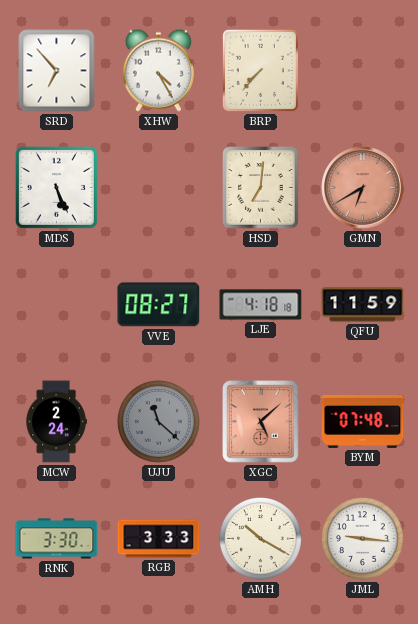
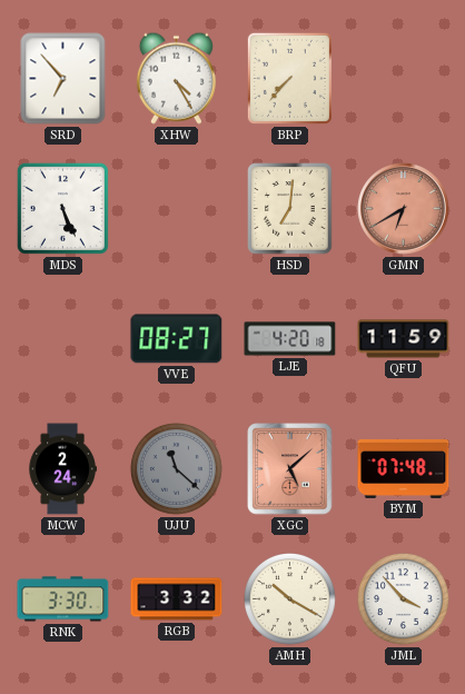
LJE: 4:18 -> 4:20
RGB: 3:33 -> 3:32
JML: 9:16 -> 3:53
